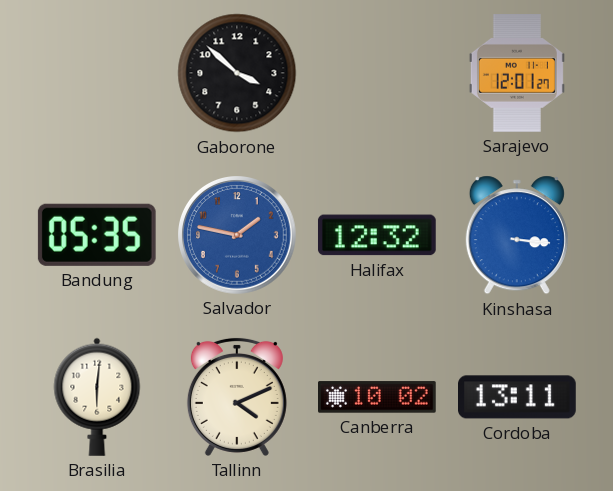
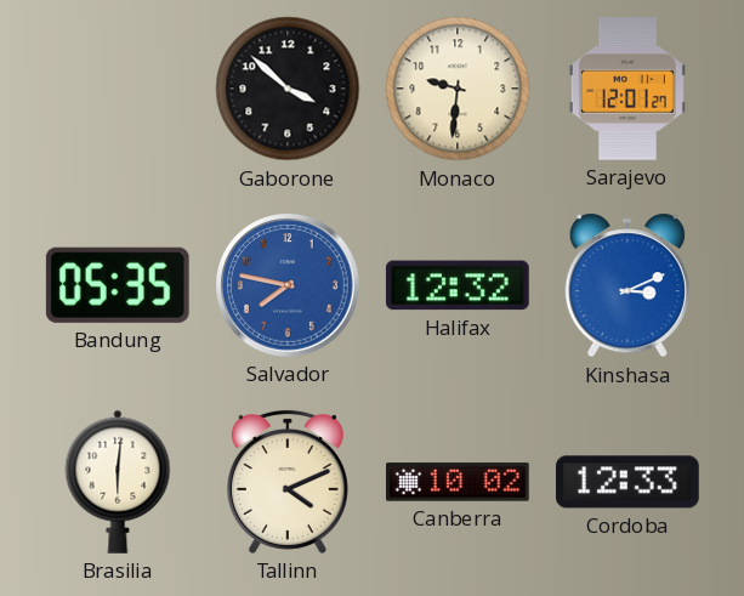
Monaco: none -> 9:31
Salvador: 1:47 -> 7:47
Kinshasa: 3:16 -> 3:11
Cordoba: 13:11 -> 12:33
